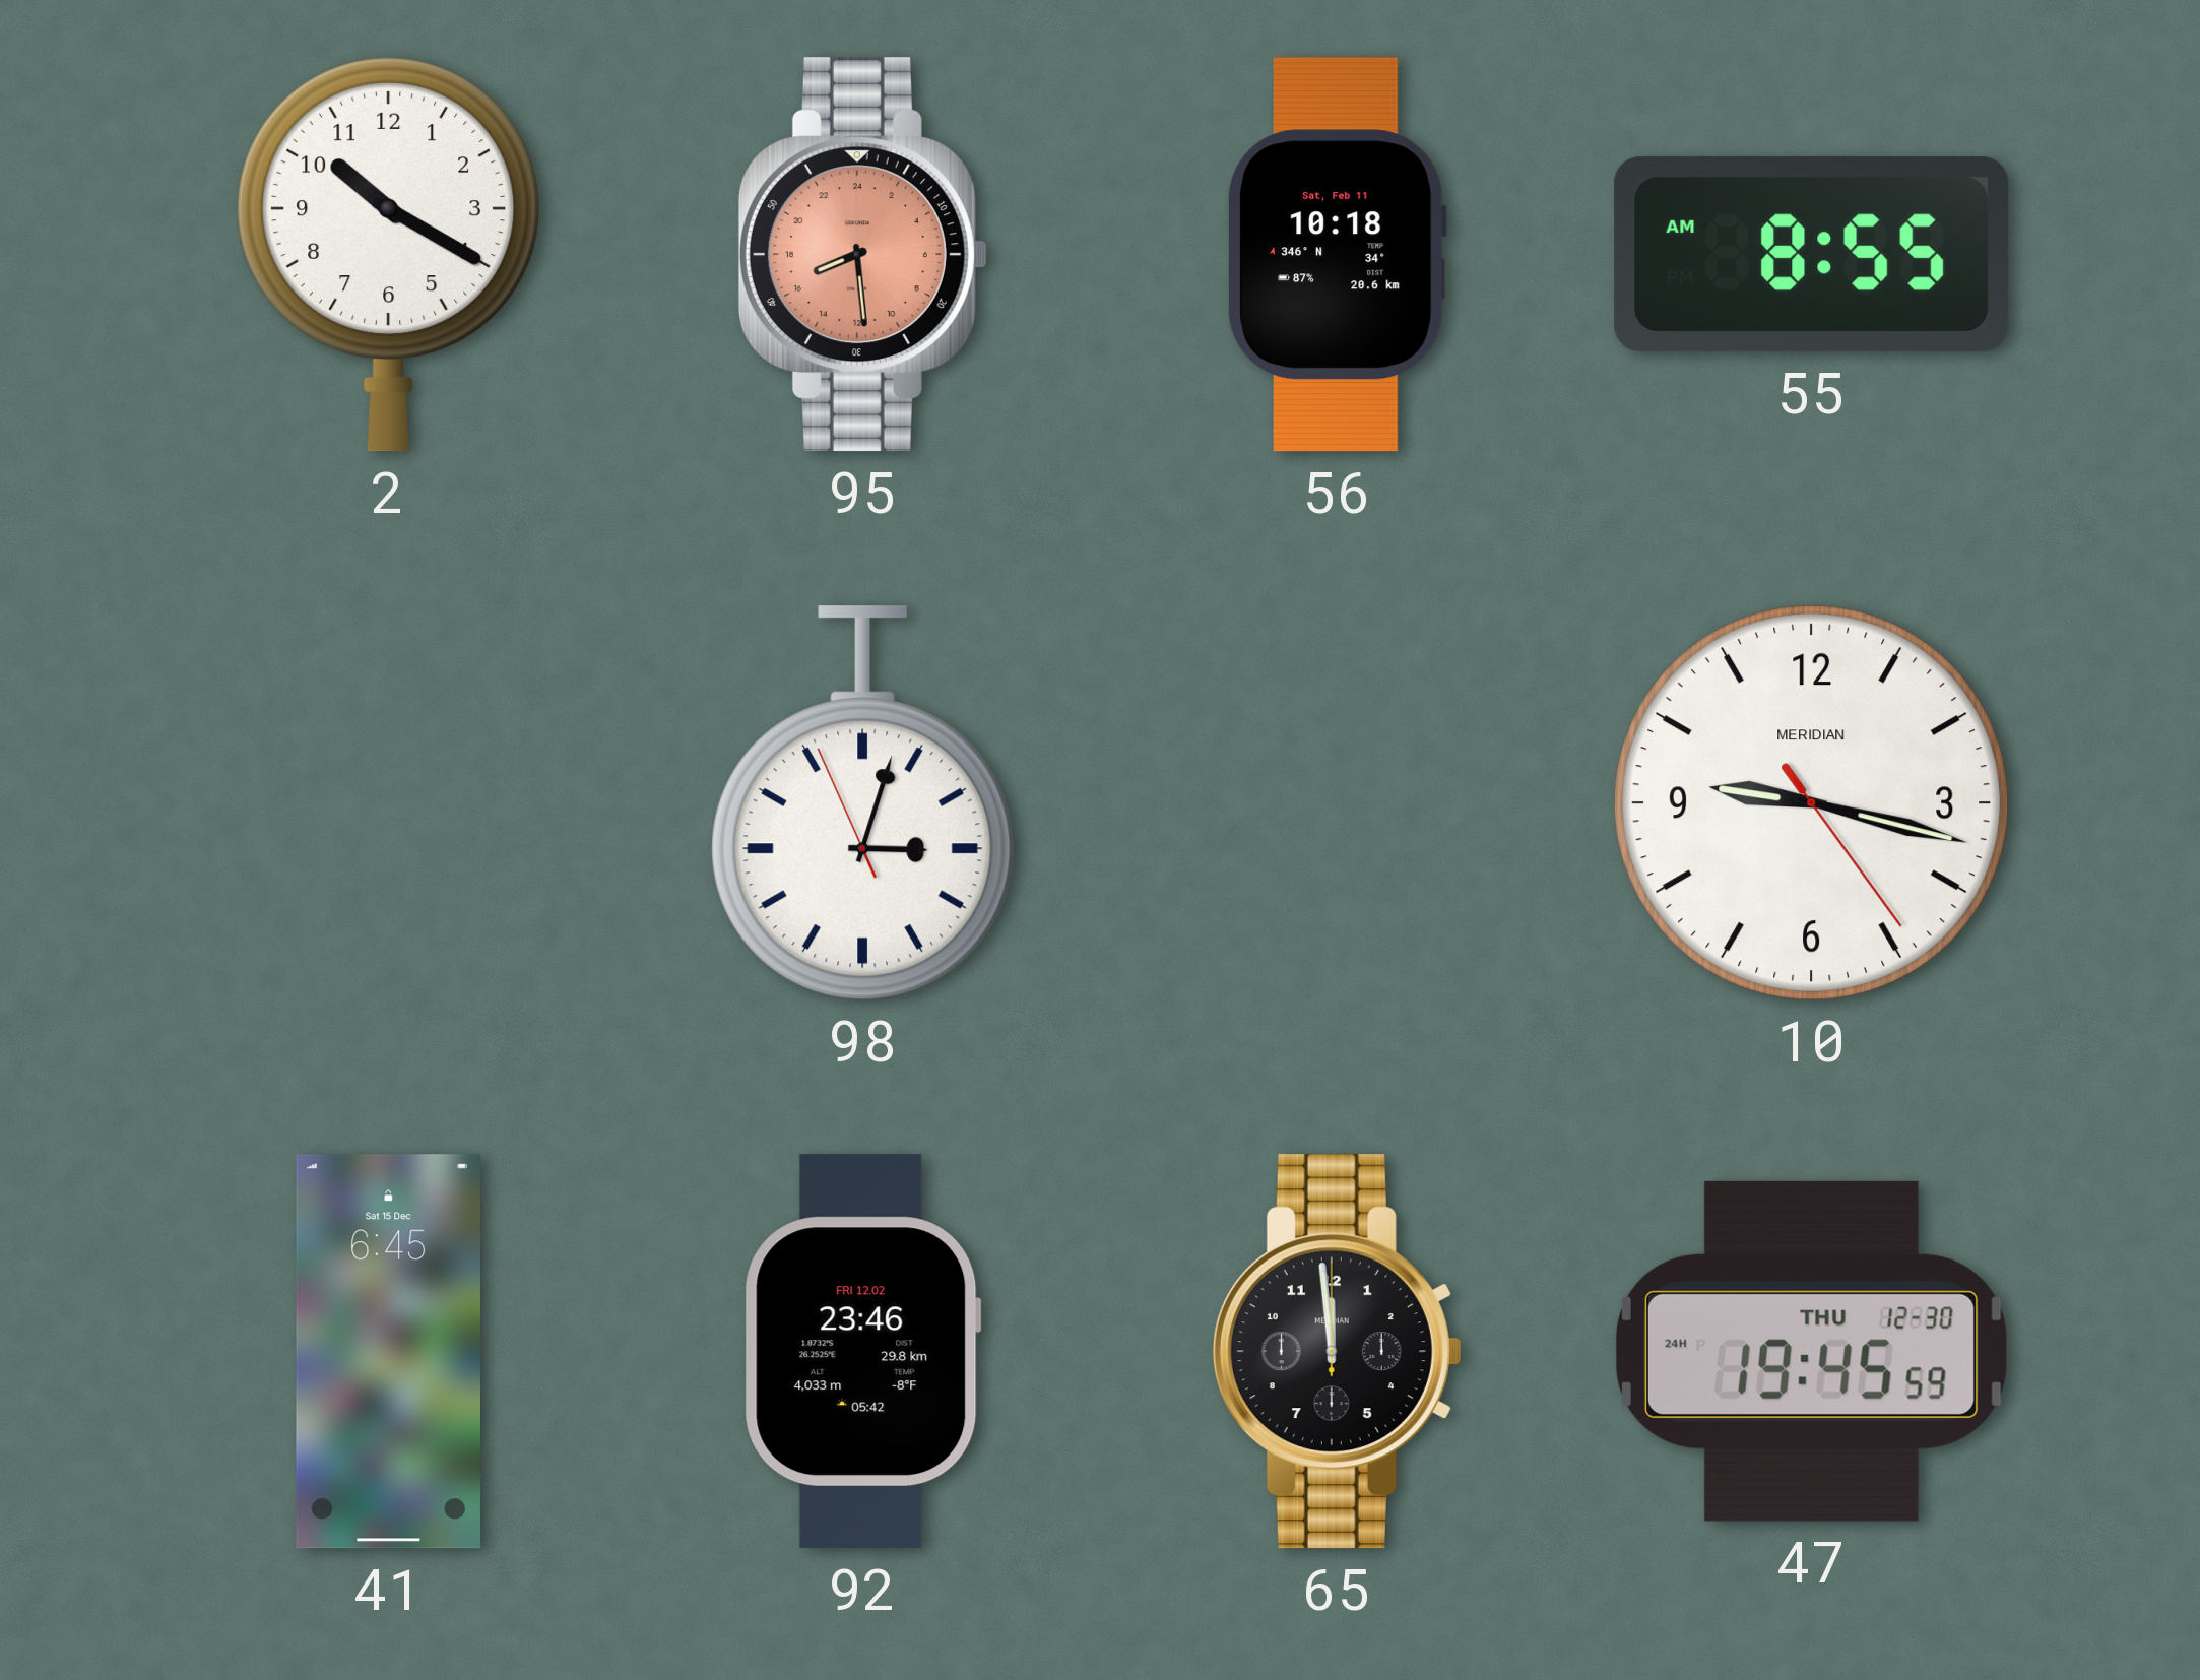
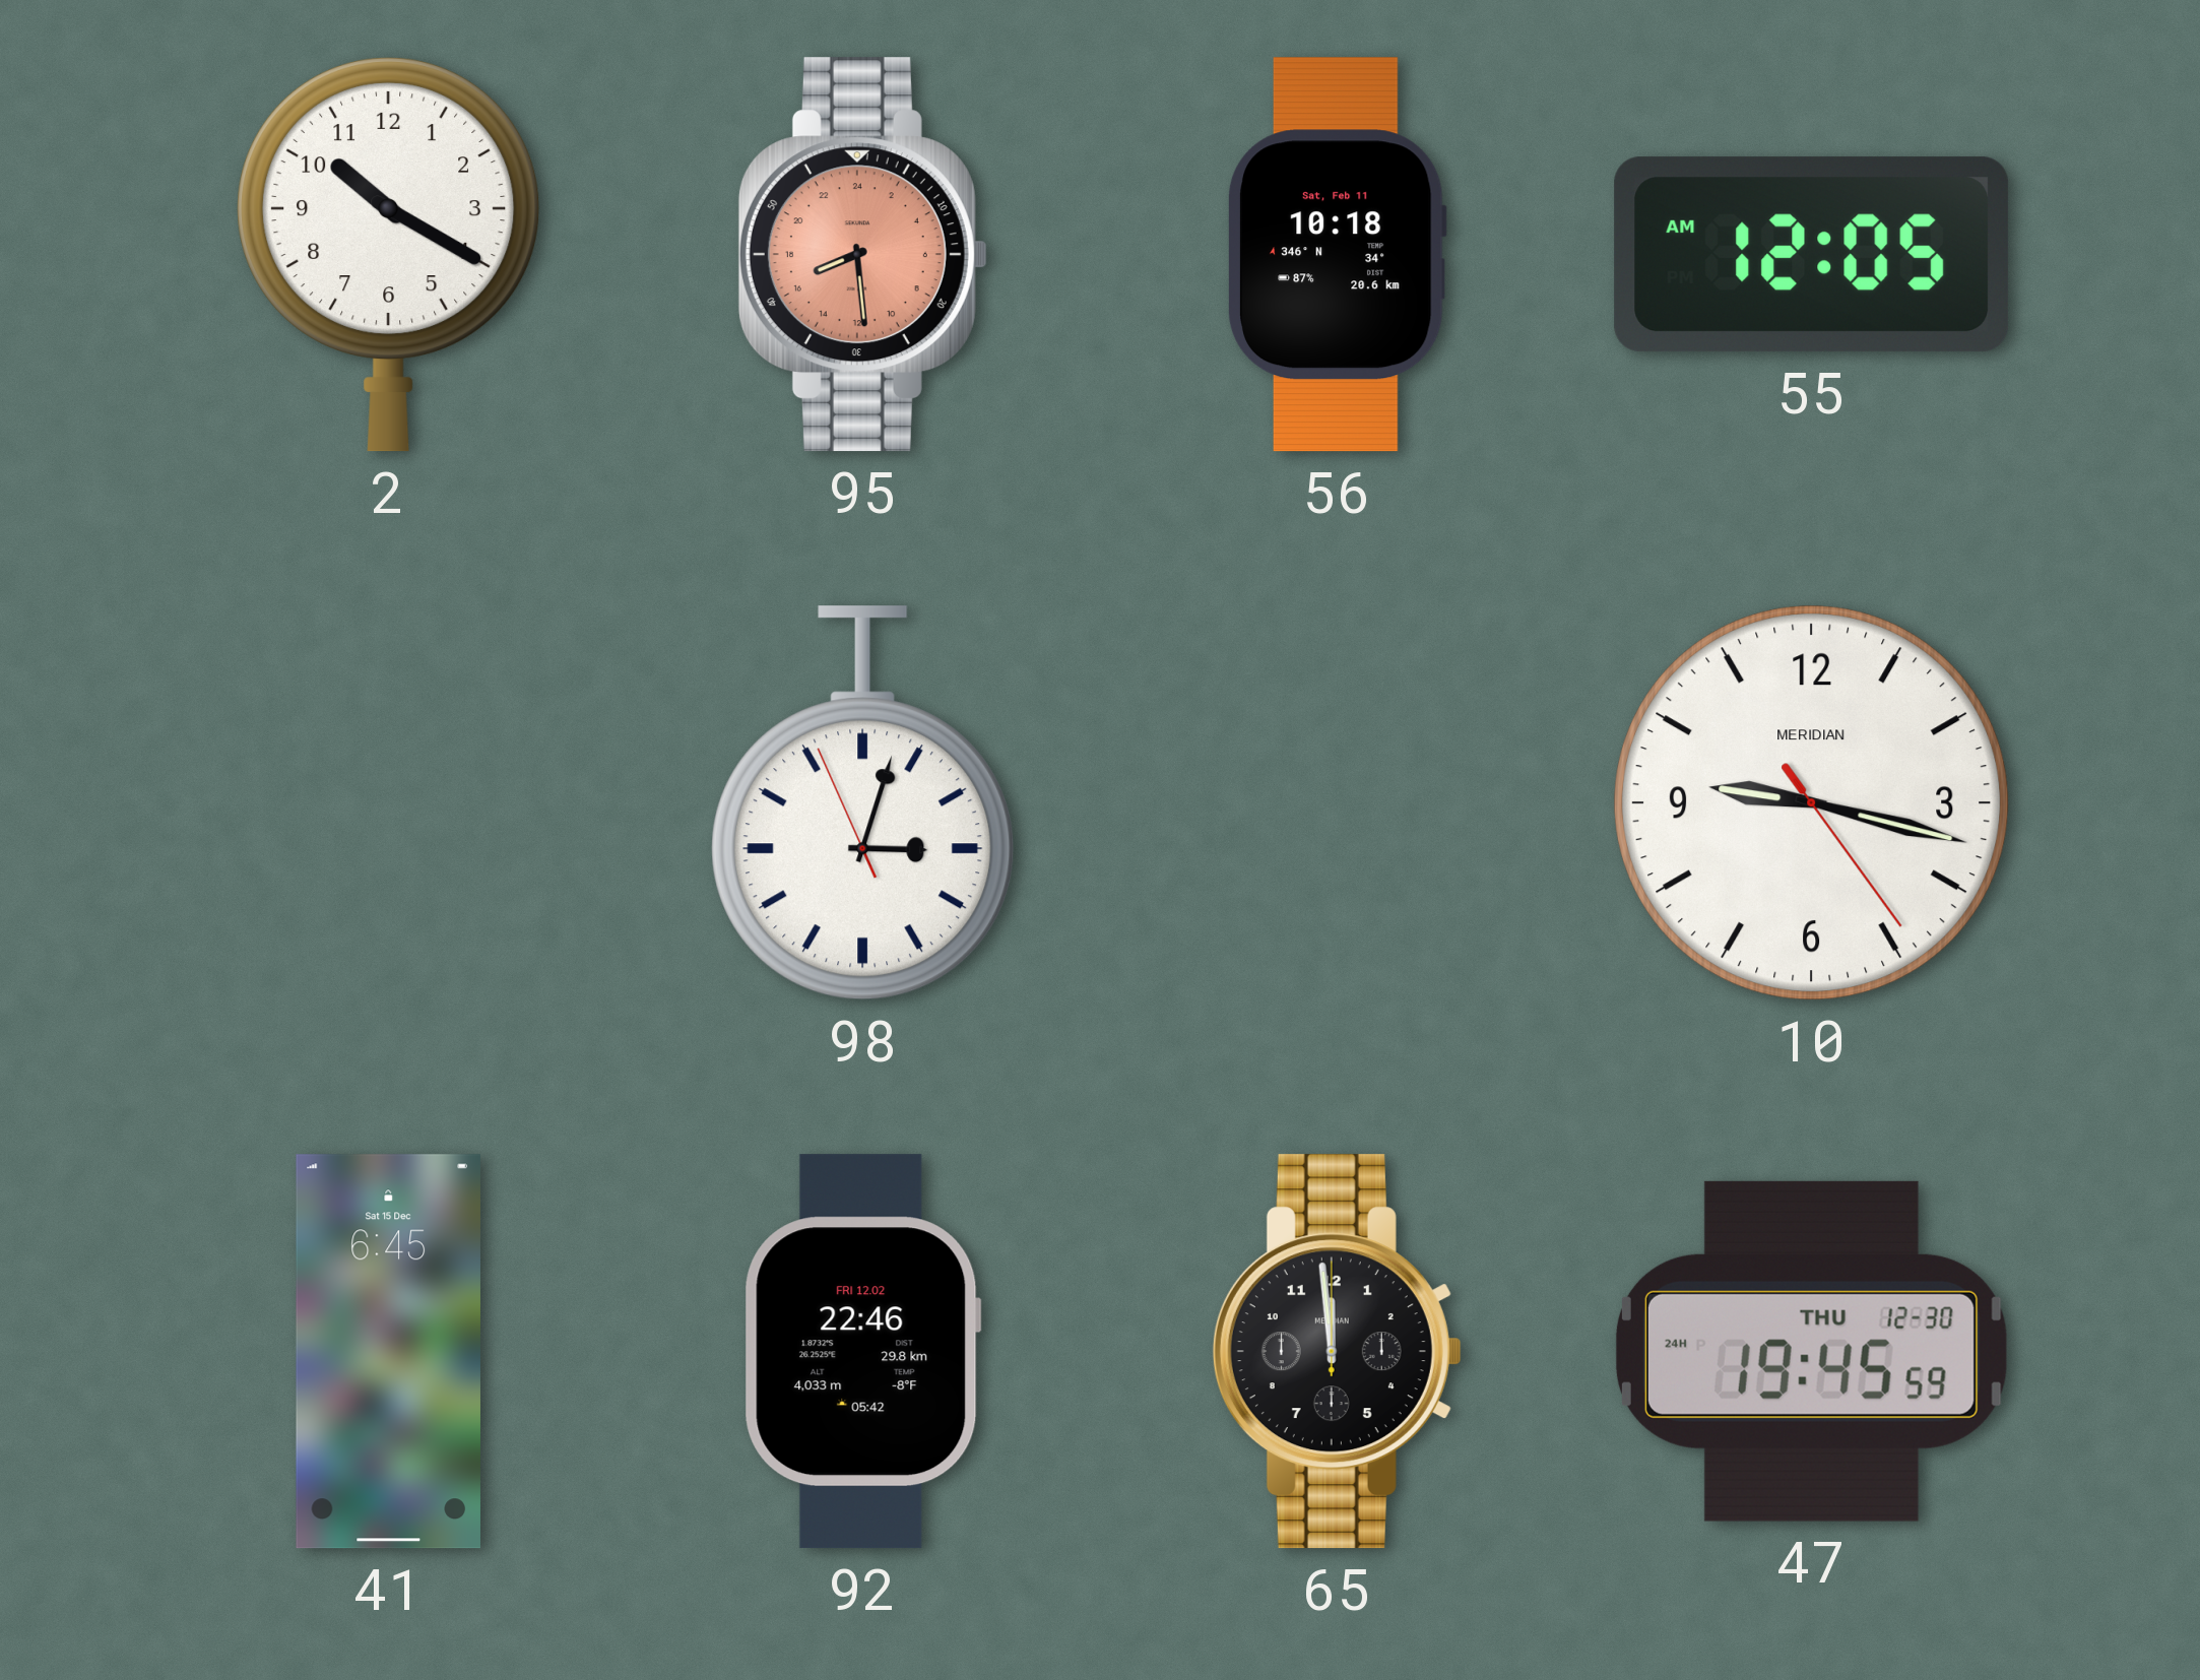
55: 8:55 -> 12:05
92: 23:46 -> 22:46
